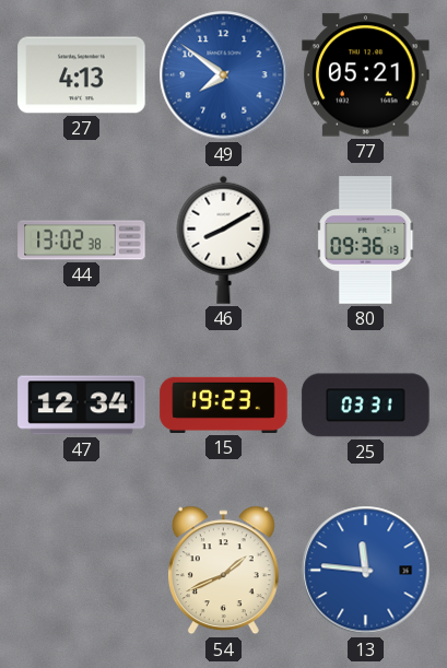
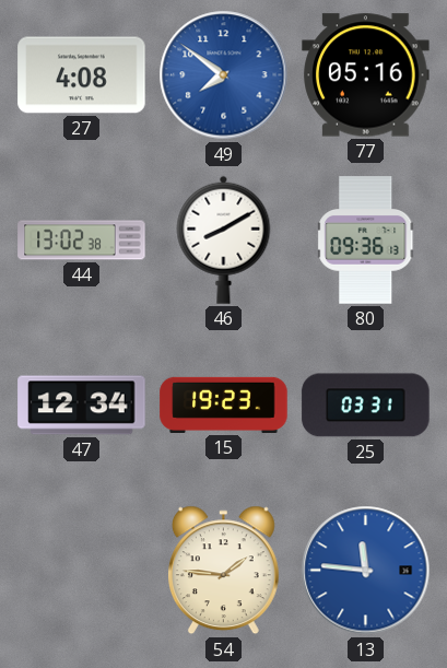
27: 4:13 -> 4:08
77: 05:21 -> 05:16
54: 1:41 -> 1:46
